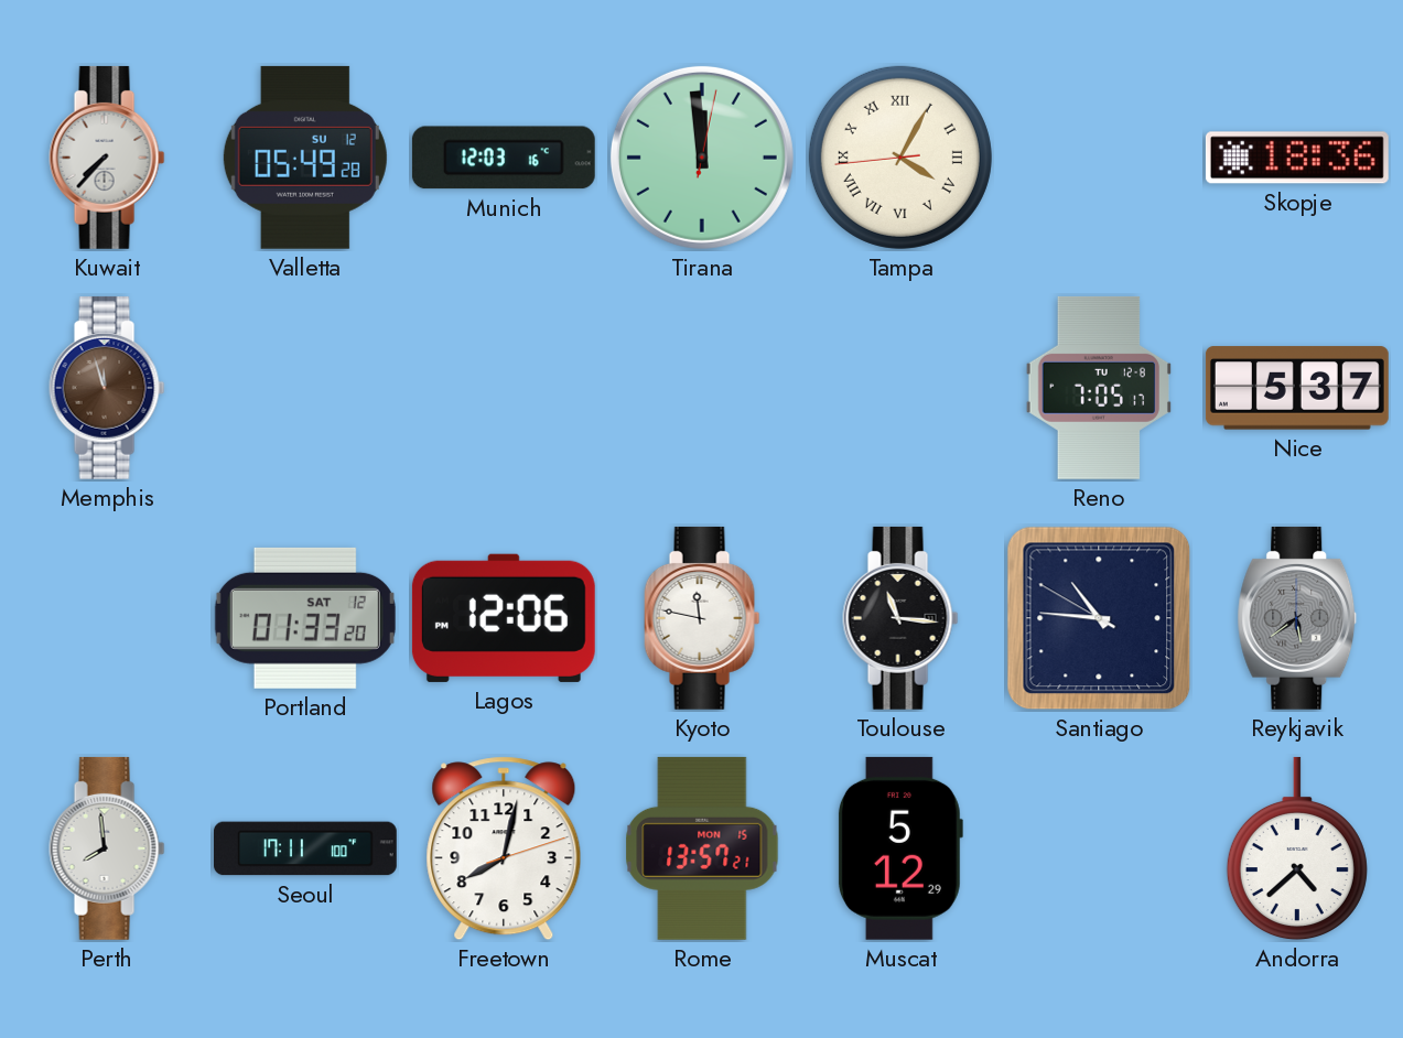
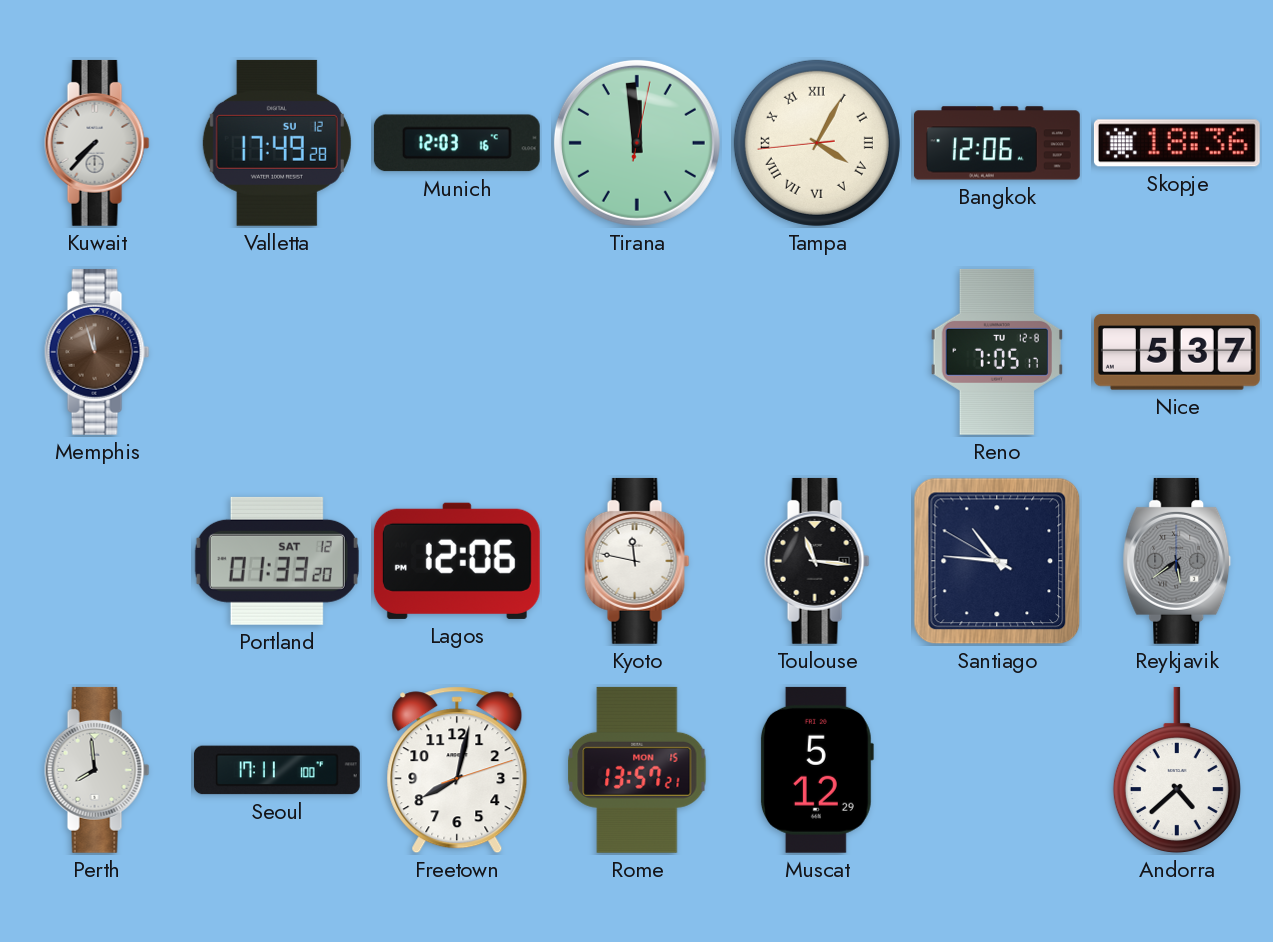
Valletta: 05:49 -> 17:49
Bangkok: none -> 12:06
